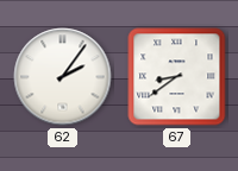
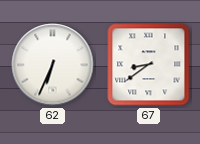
62: 2:06 -> 6:34
